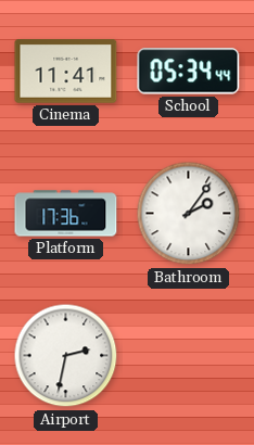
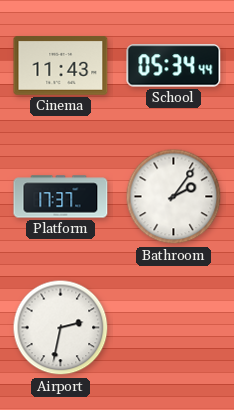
Cinema: 11:41 -> 11:43
Platform: 17:36 -> 17:37
